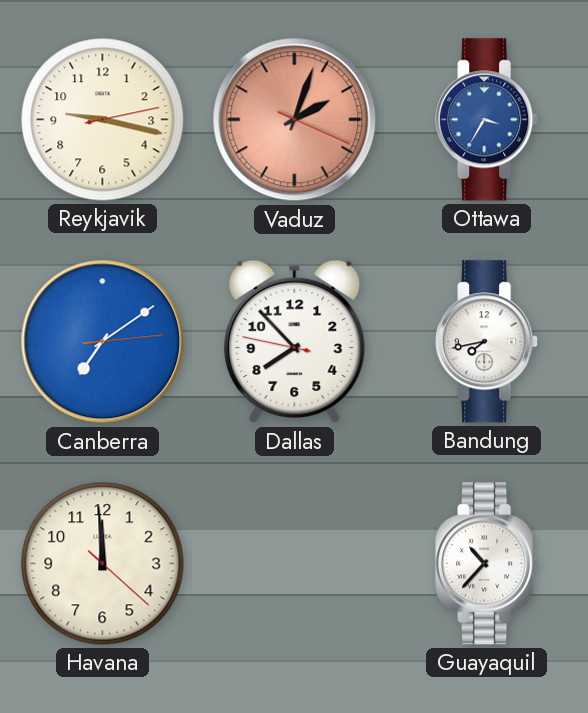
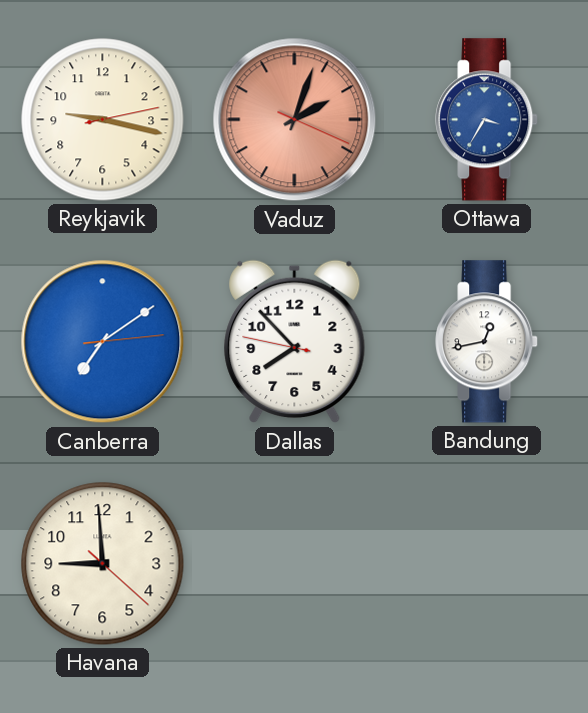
Bandung: 7:43 -> 12:43
Havana: 11:59 -> 8:59
Guayaquil: 10:37 -> none
